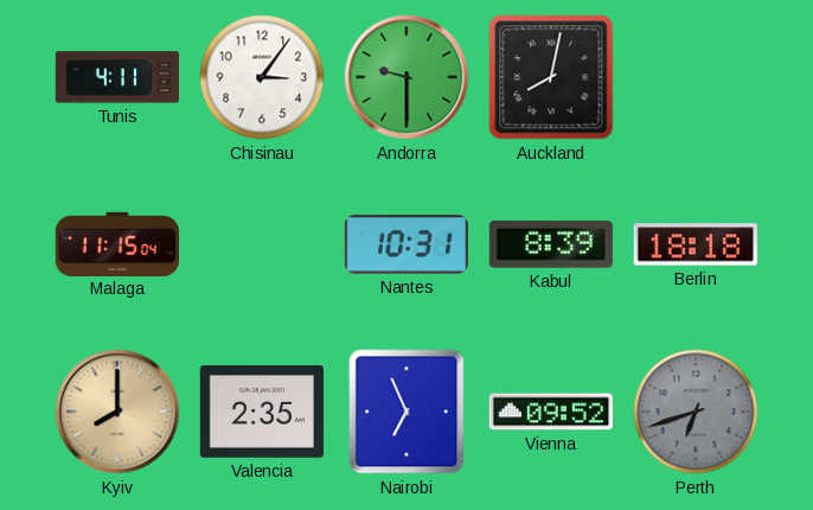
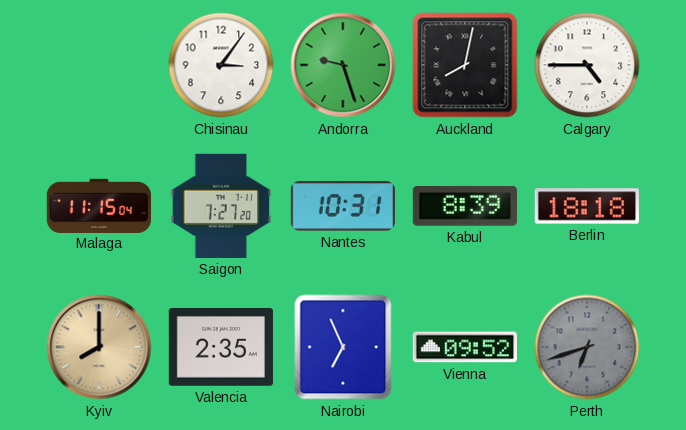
Tunis: 4:11 -> none
Andorra: 9:30 -> 9:27
Calgary: none -> 4:45
Saigon: none -> 7:27
